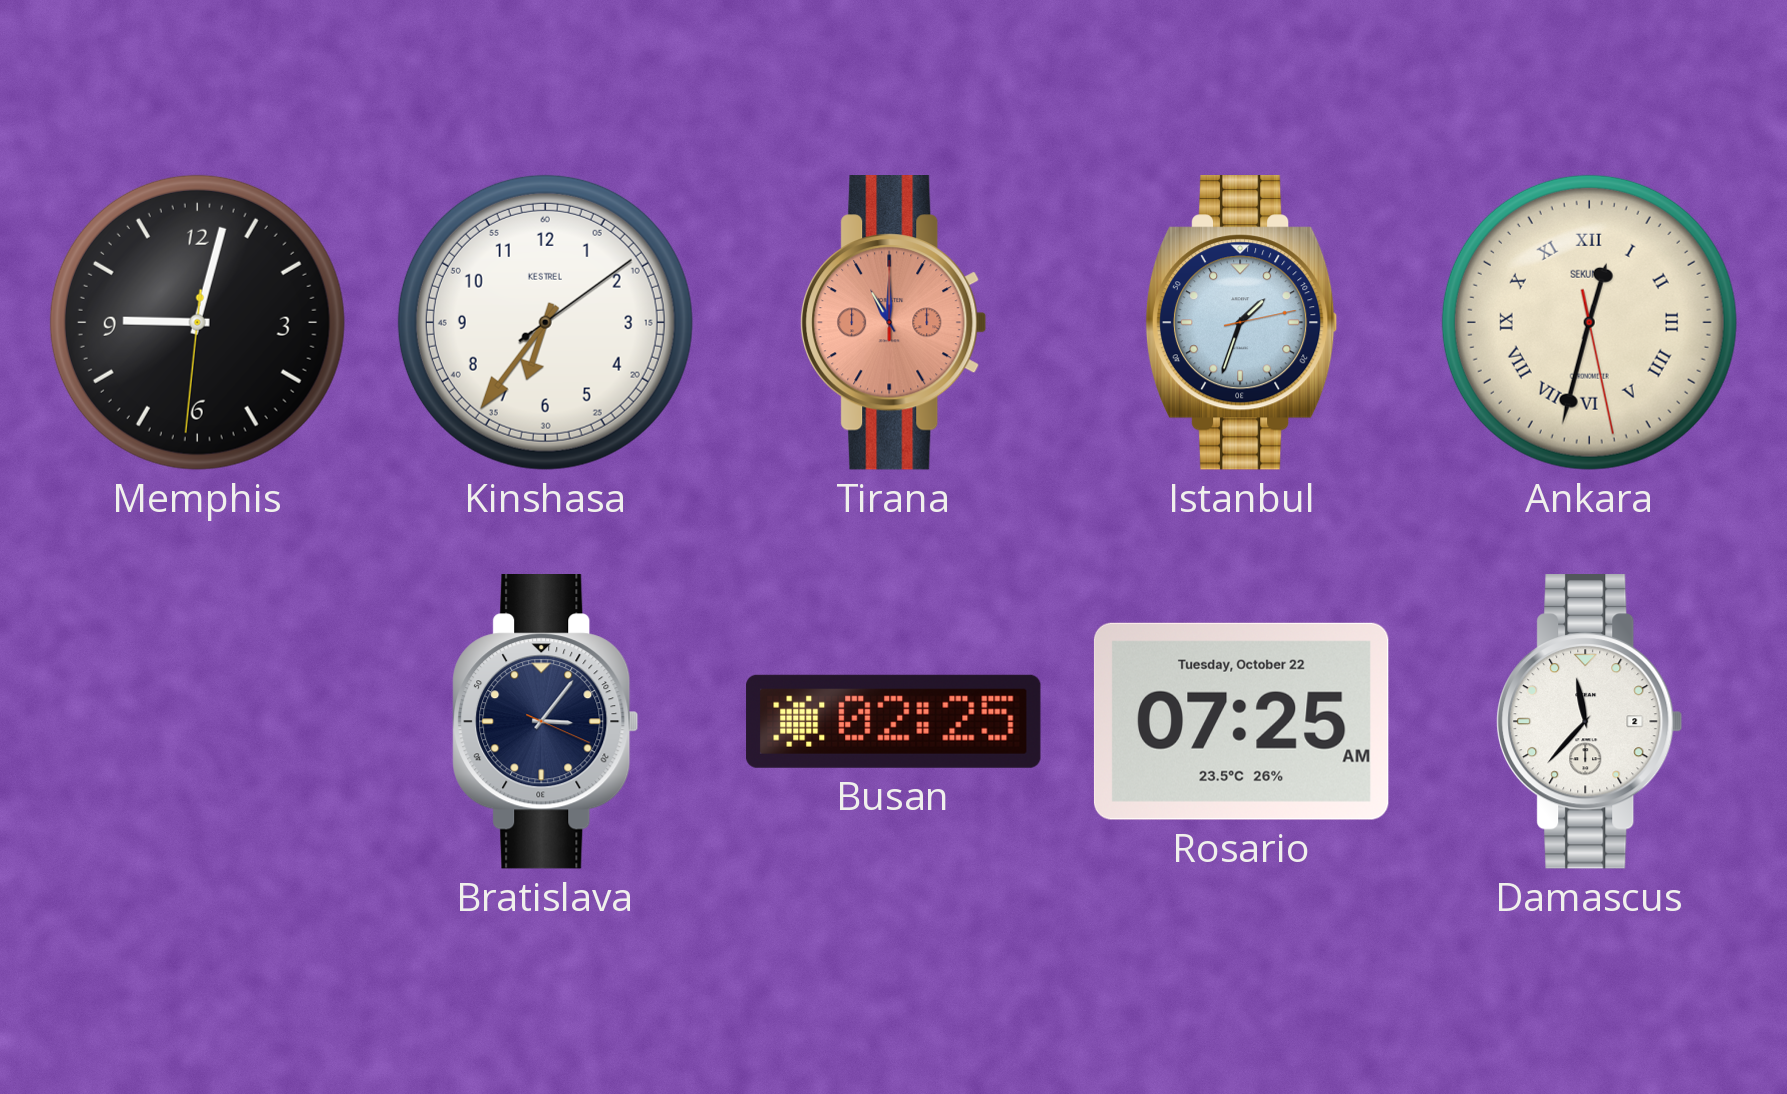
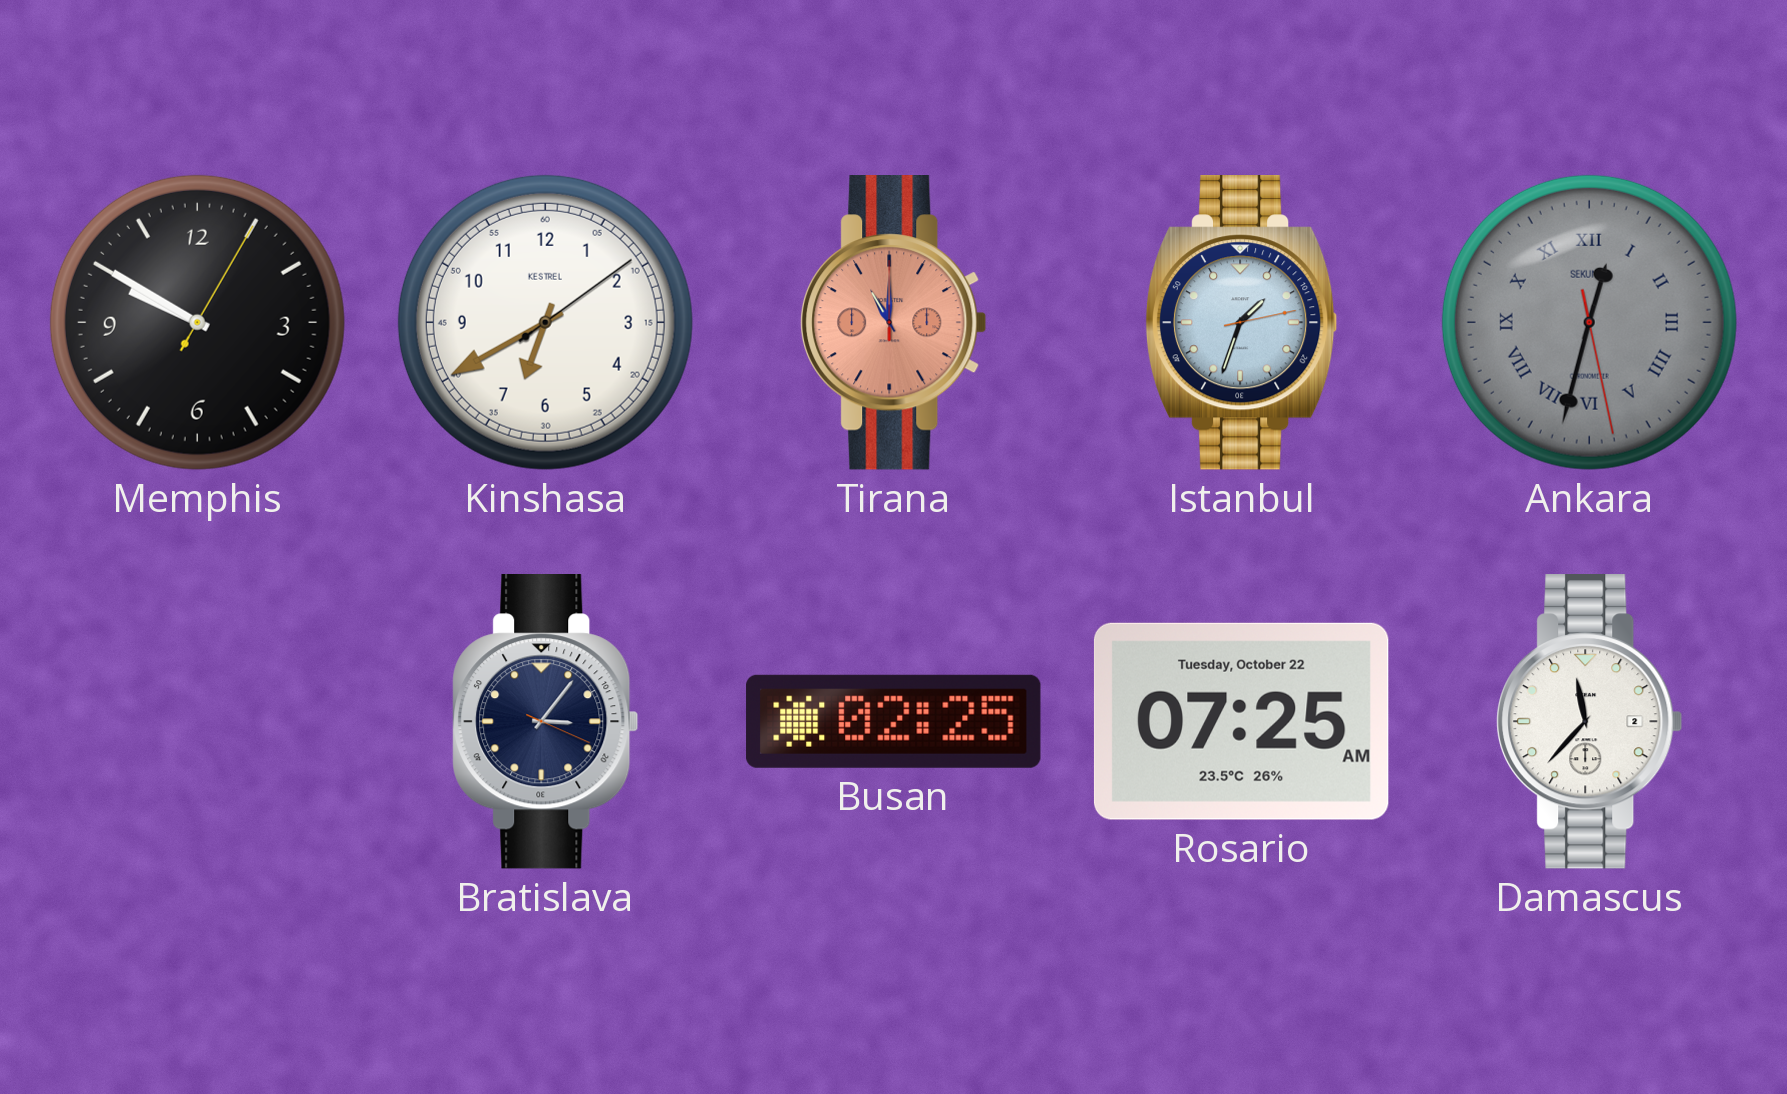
Memphis: 9:02 -> 9:50
Kinshasa: 6:36 -> 6:40
Ankara dial: cream -> grey
